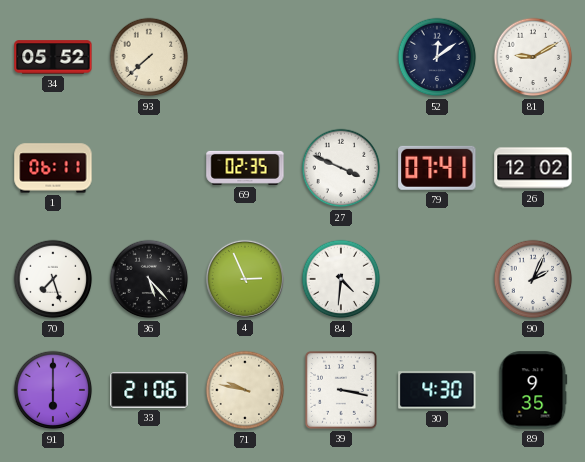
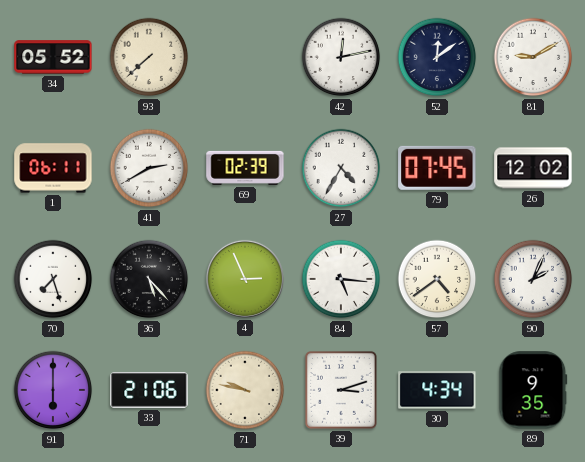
42: none -> 12:13
41: none -> 2:40
69: 02:35 -> 02:39
27: 3:49 -> 4:35
79: 07:41 -> 07:45
84: 4:31 -> 5:16
57: none -> 4:39
39: 3:17 -> 3:12
30: 4:30 -> 4:34
